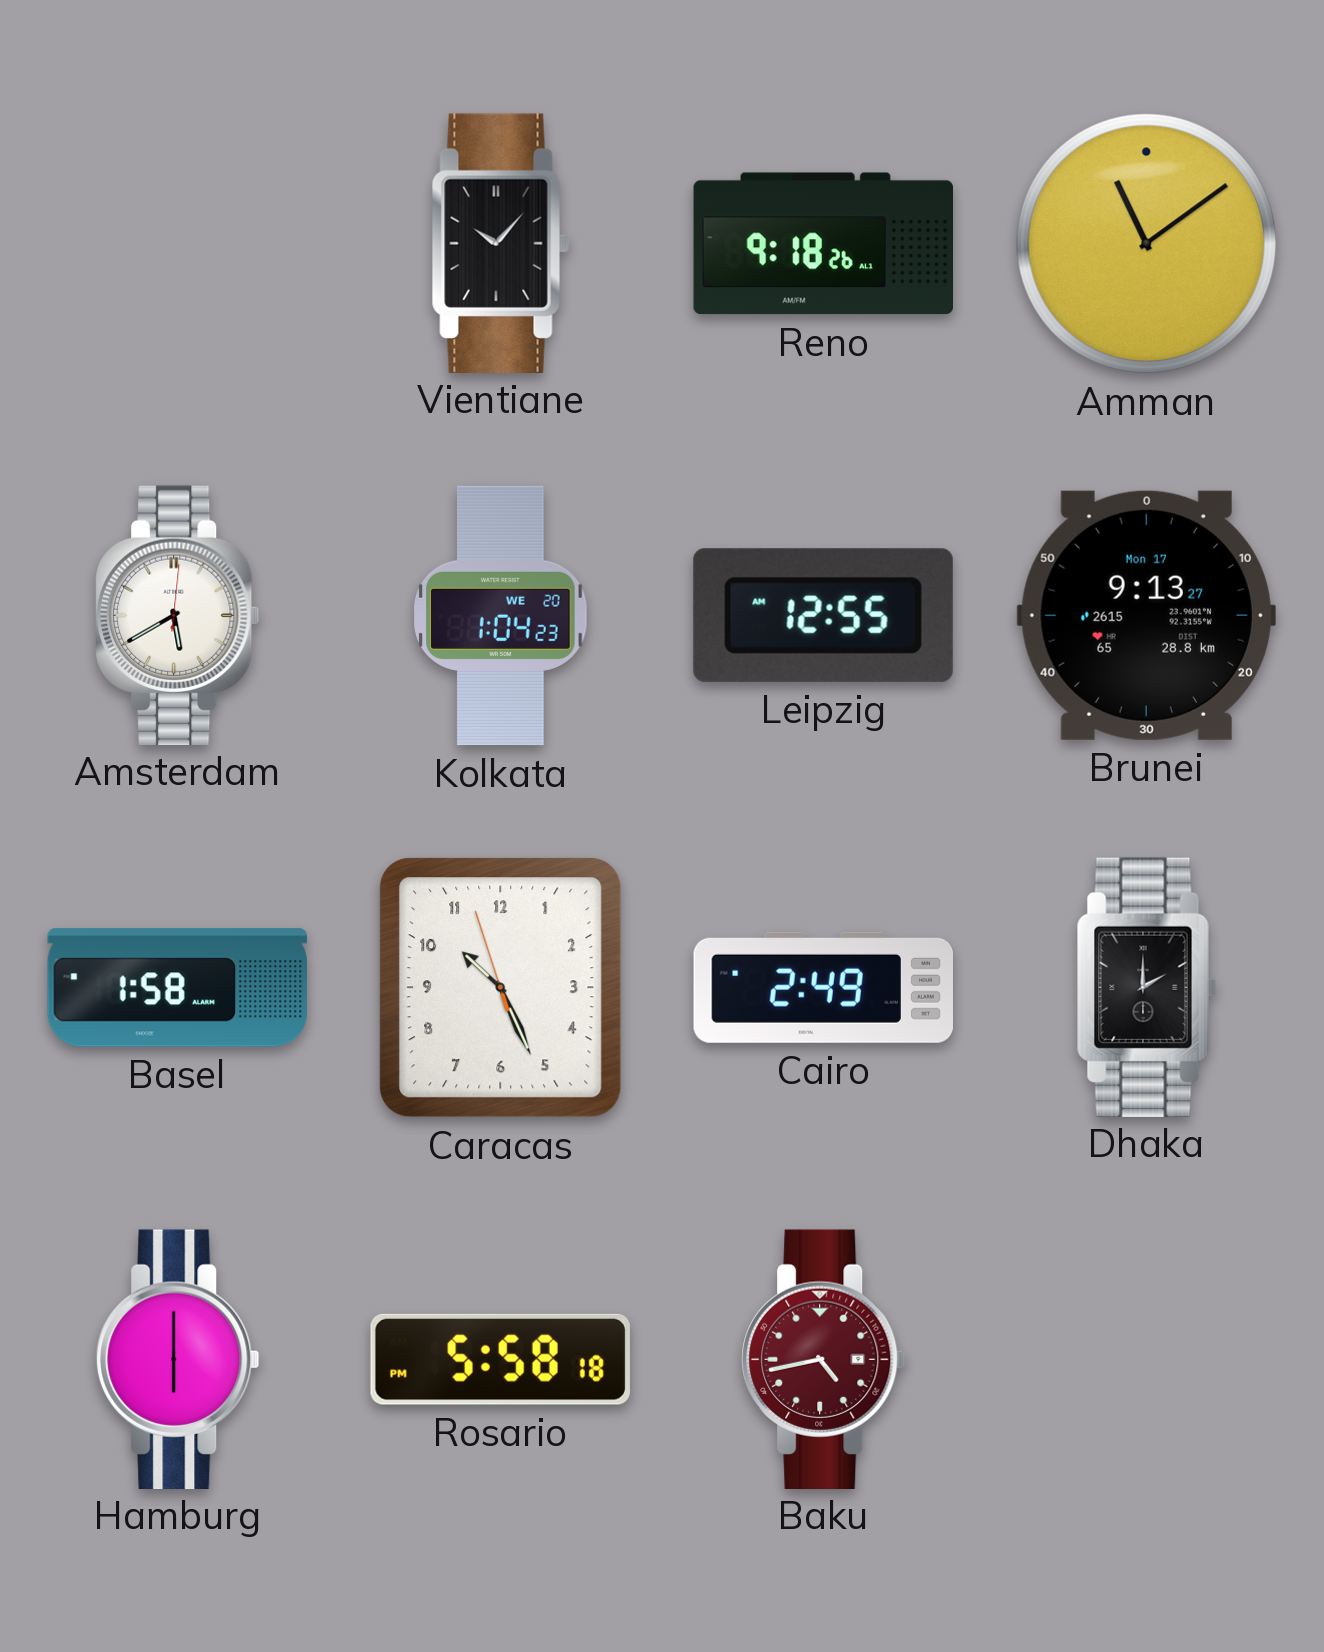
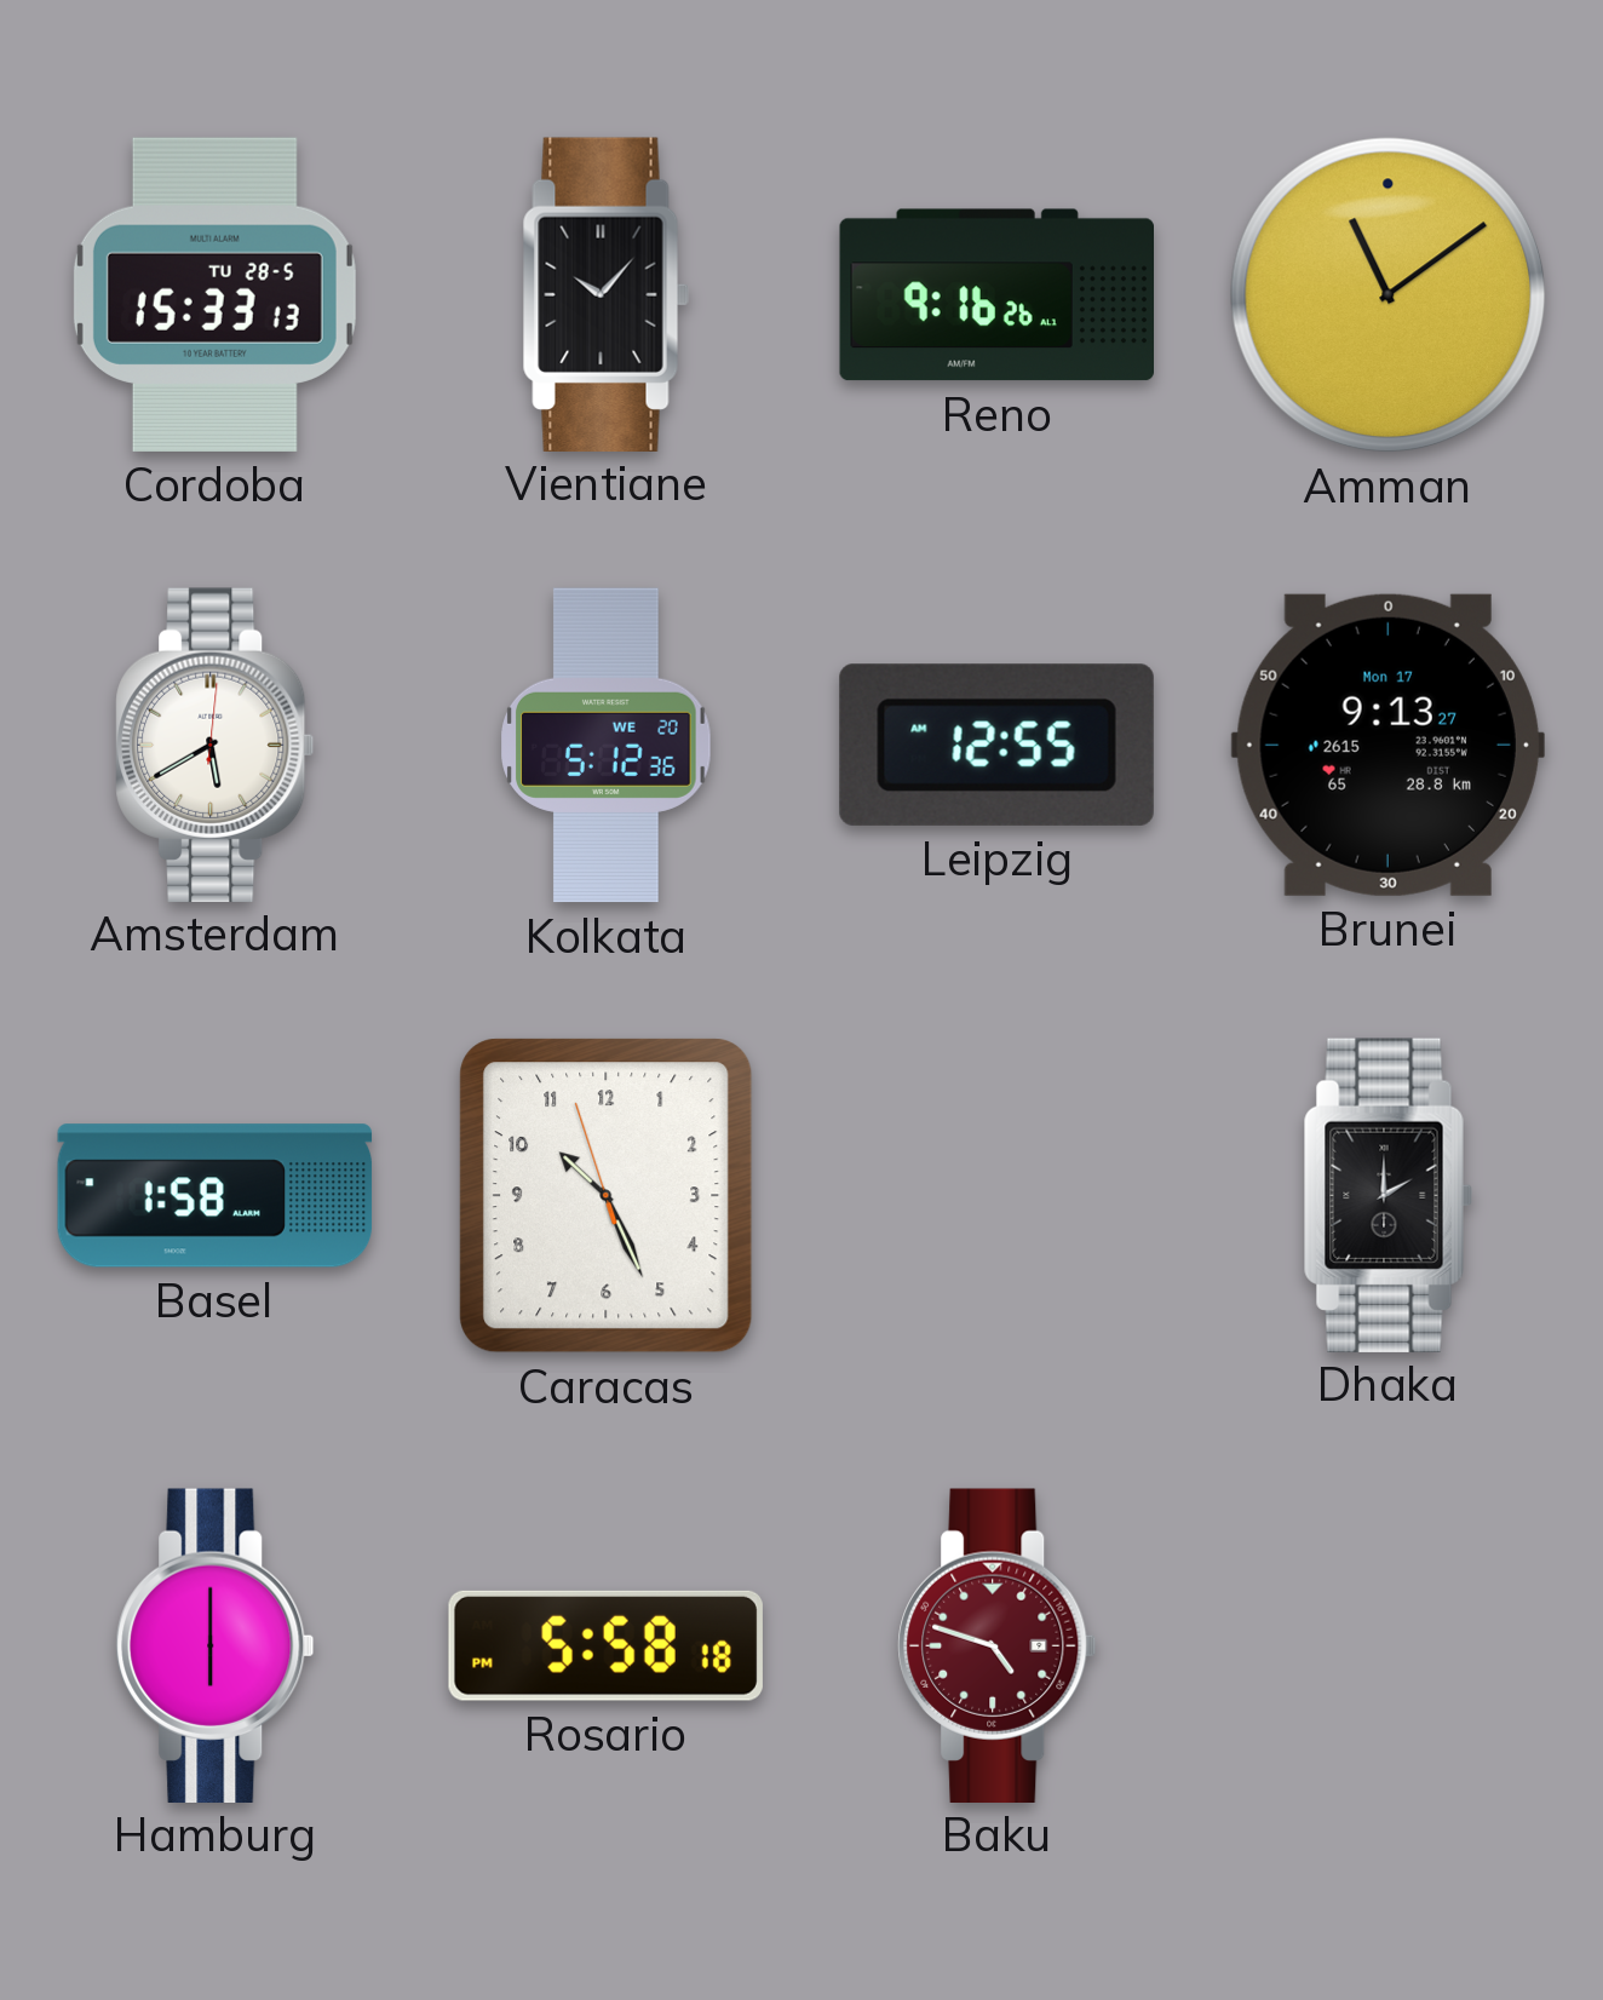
Cordoba: none -> 15:33
Reno: 9:18 -> 9:16
Kolkata: 1:04 -> 5:12
Cairo: 2:49 -> none
Baku: 4:43 -> 4:48
